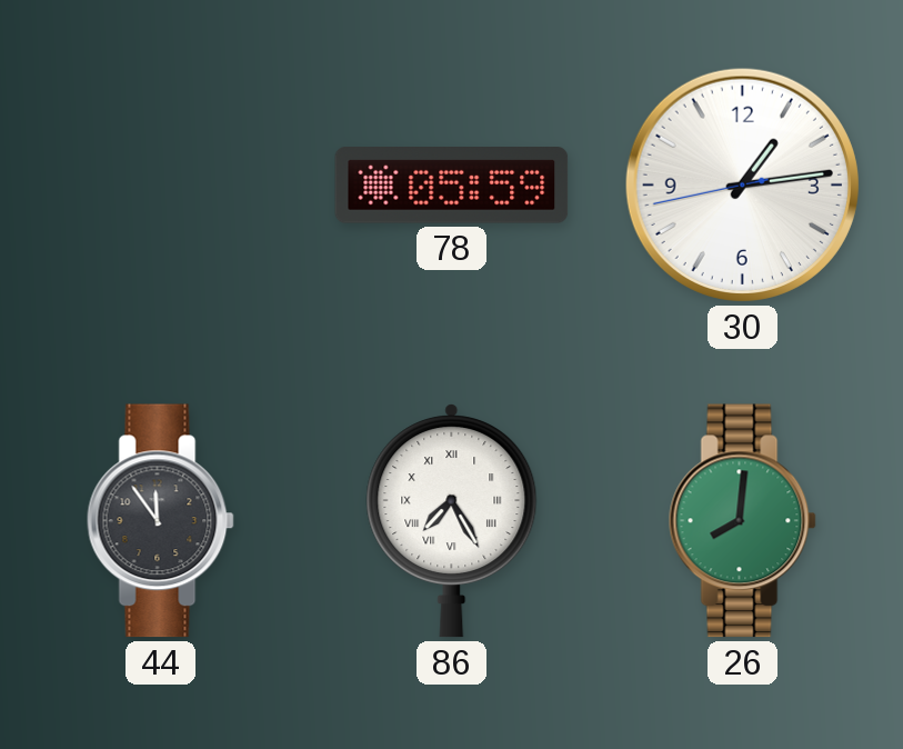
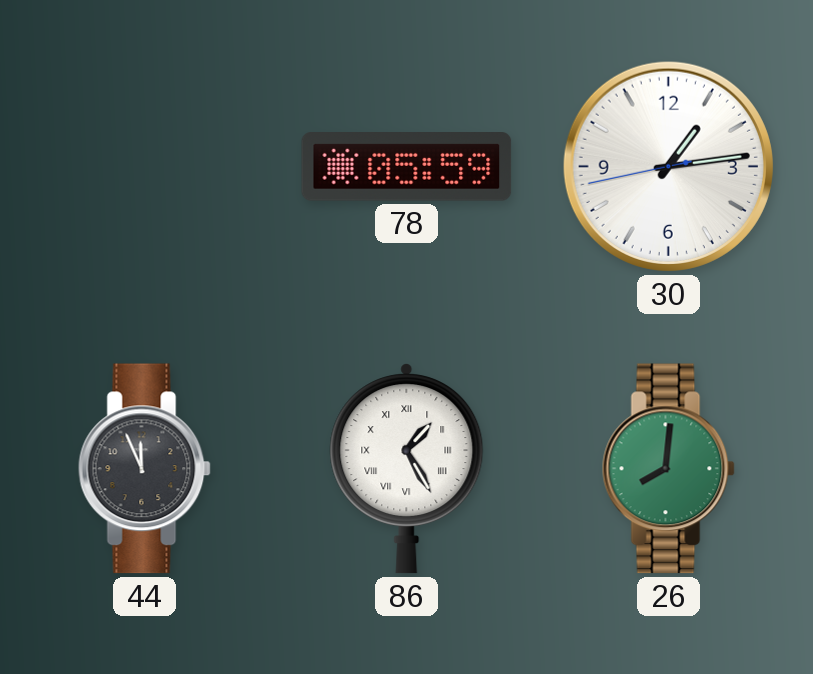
44: 11:54 -> 11:56
86: 7:25 -> 1:25
